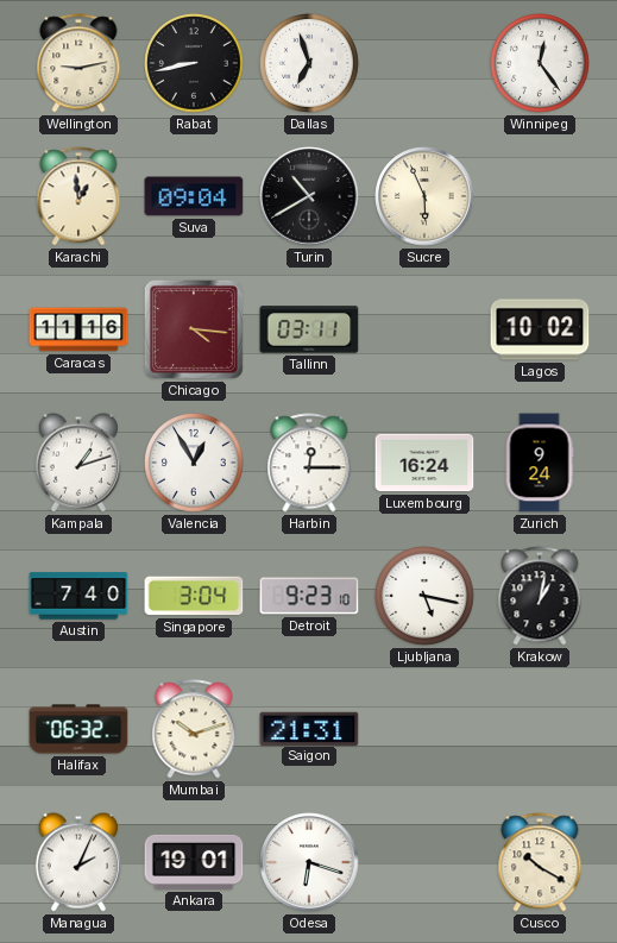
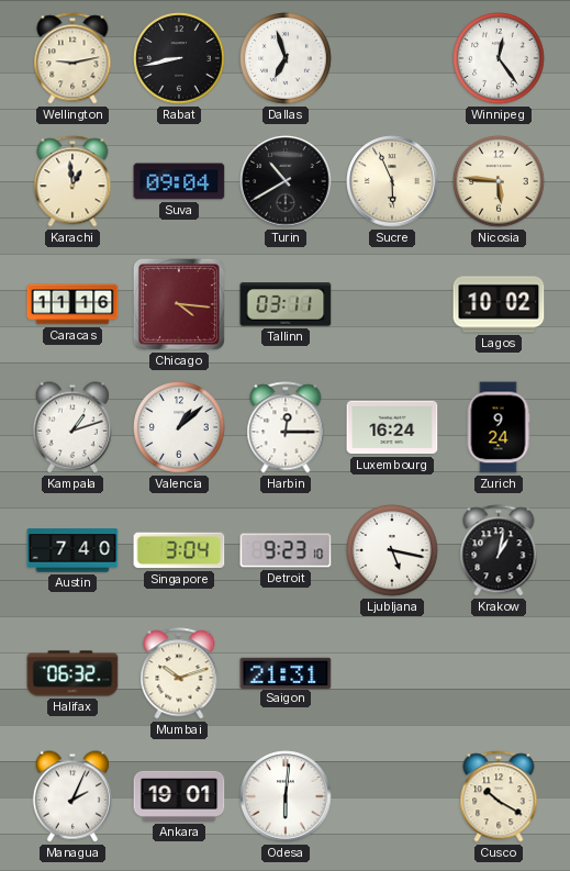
Nicosia: none -> 5:46
Valencia: 12:55 -> 1:08
Odesa: 6:18 -> 6:01
